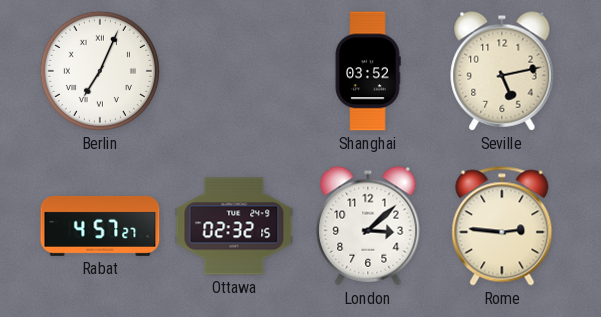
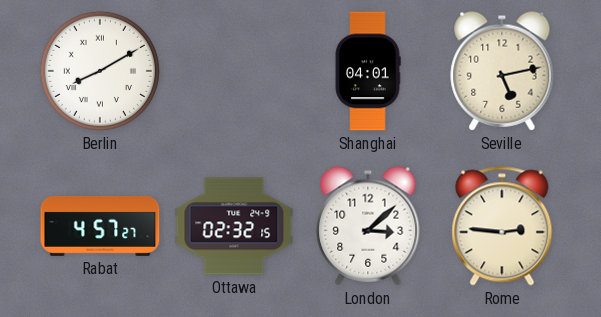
Berlin: 7:04 -> 8:10
Shanghai: 03:52 -> 04:01
